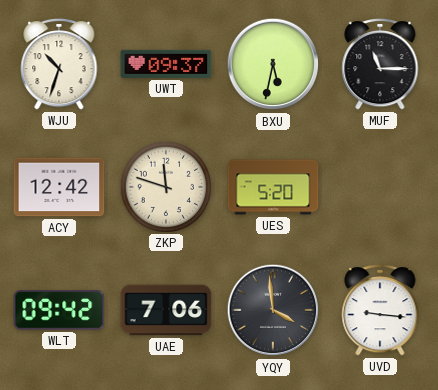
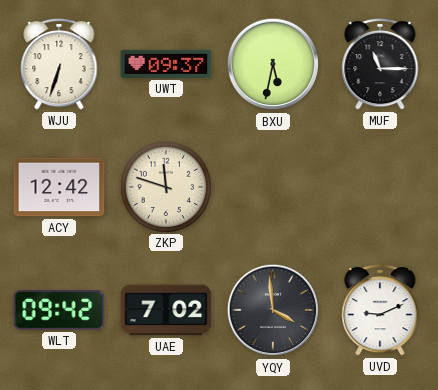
WJU: 10:33 -> 6:33
UES: 5:20 -> none
UAE: 7:06 -> 7:02
UVD: 9:16 -> 9:11
